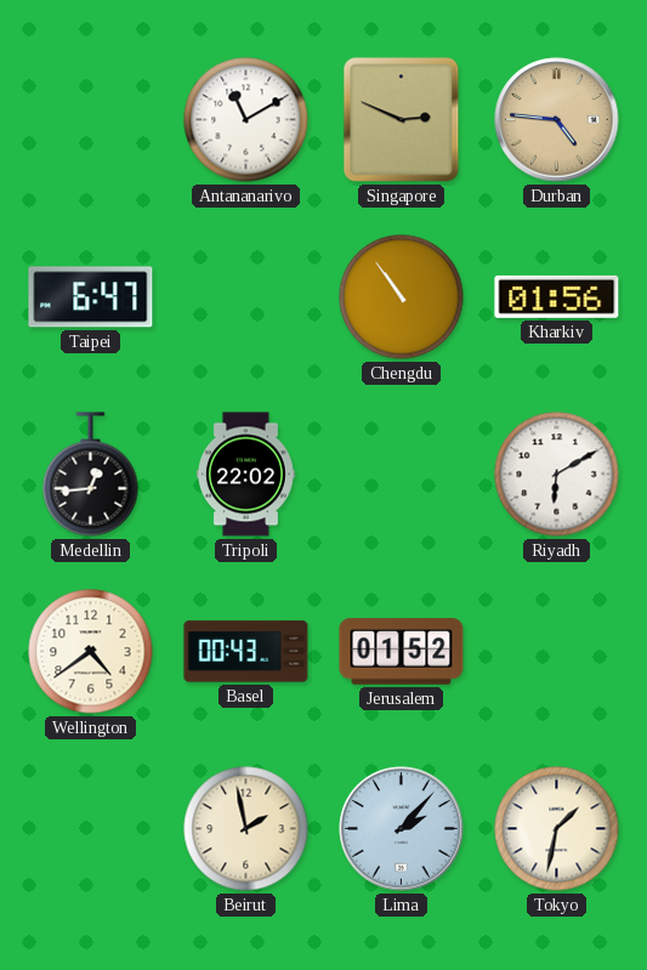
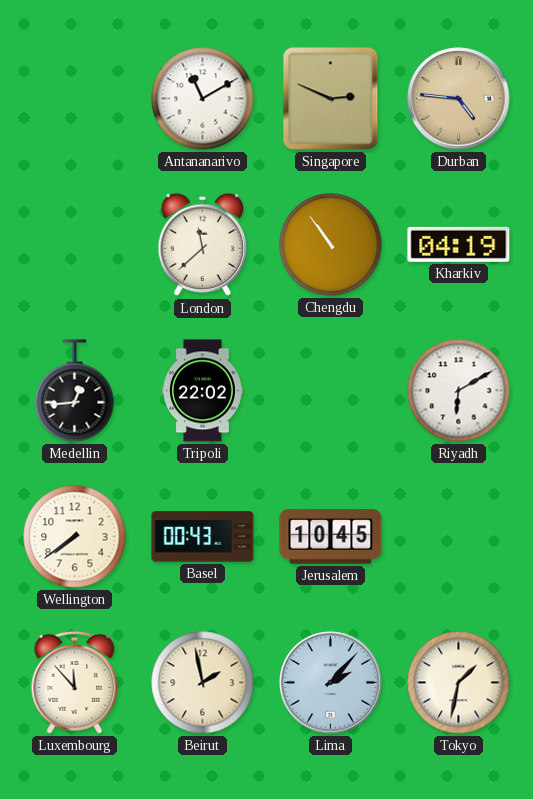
Taipei: 6:47 -> none
London: none -> 11:38
Kharkiv: 01:56 -> 04:19
Wellington: 4:39 -> 7:39
Jerusalem: 01:52 -> 10:45
Luxembourg: none -> 11:53
